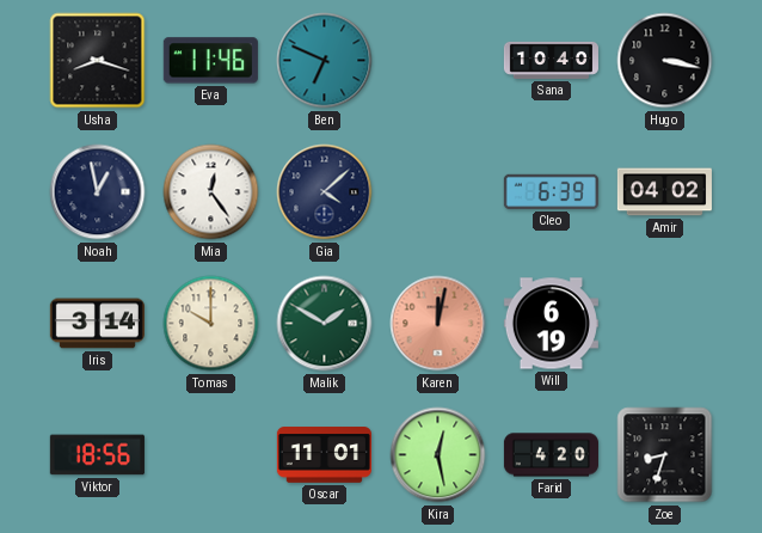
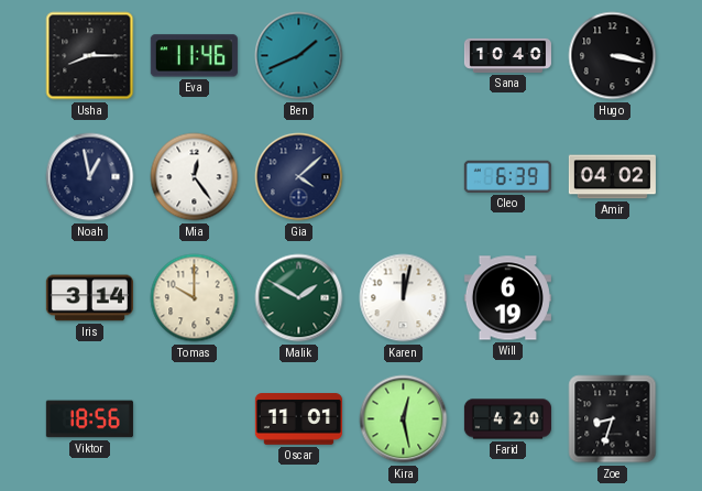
Usha: 8:18 -> 8:15
Ben: 6:49 -> 1:41
Karen dial: salmon -> white
